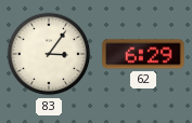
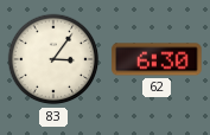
62: 6:29 -> 6:30
